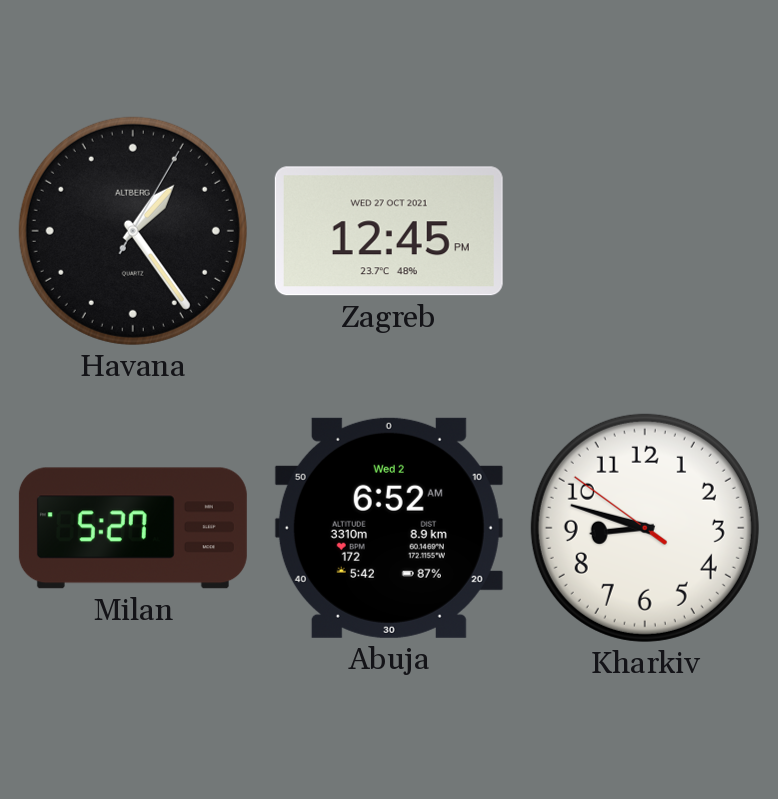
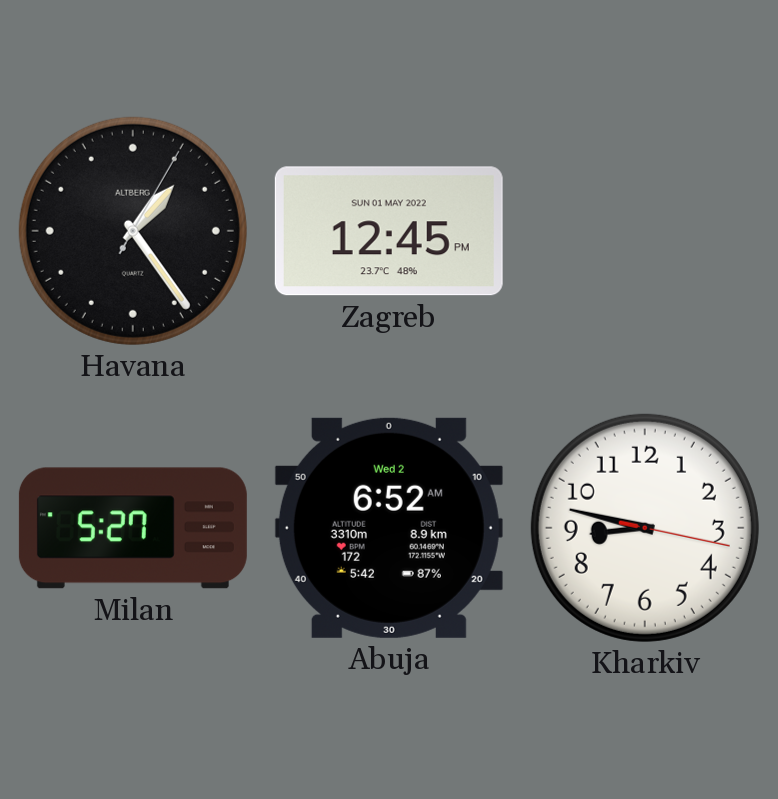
Zagreb date: WED 27 OCT 2021 -> SUN 01 MAY 2022
Kharkiv: 8:47:51 -> 8:47:17
